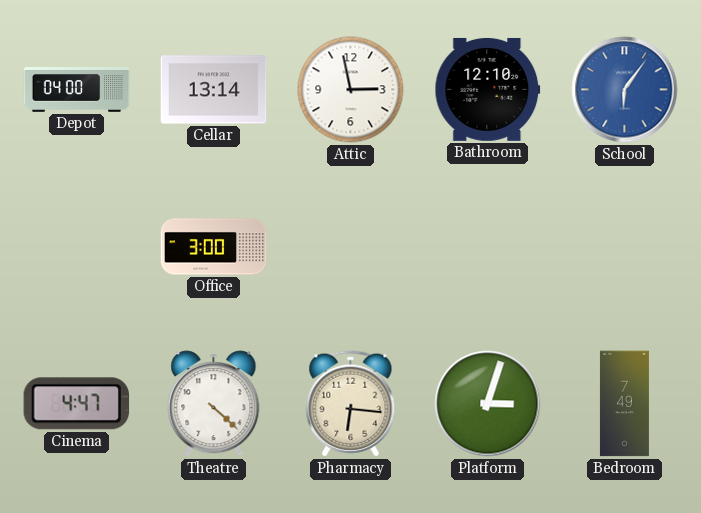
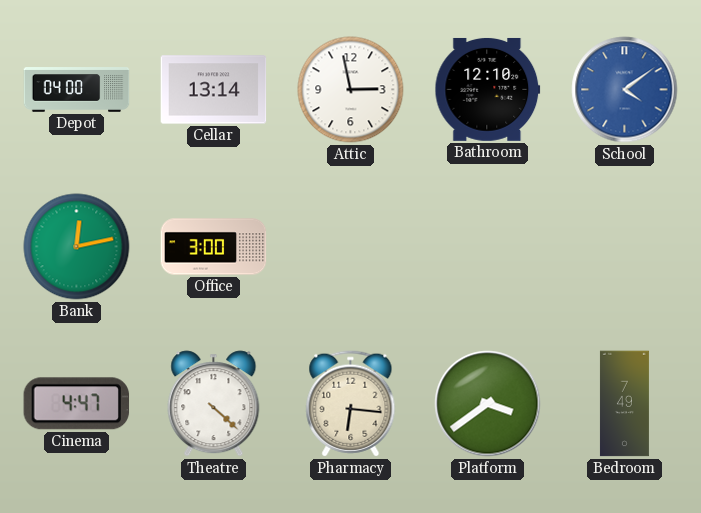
School: 6:06 -> 4:09
Bank: none -> 12:13
Platform: 3:03 -> 3:39
